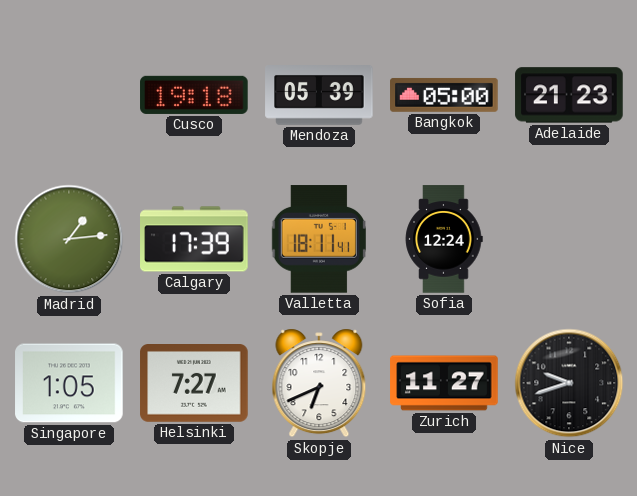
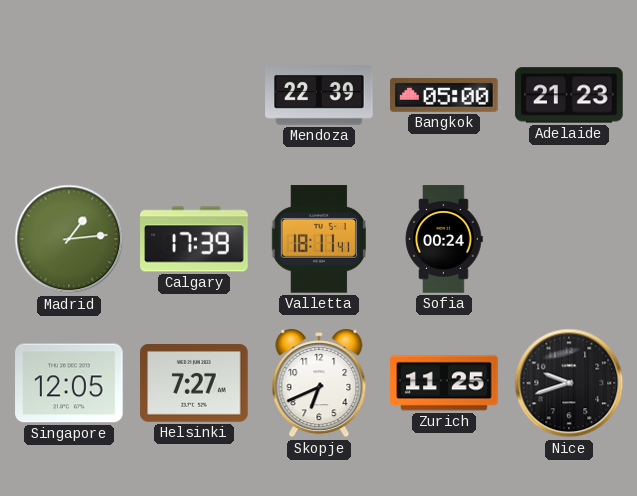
Cusco: 19:18 -> none
Mendoza: 05:39 -> 22:39
Sofia: 12:24 -> 00:24
Singapore: 1:05 -> 12:05
Zurich: 11:27 -> 11:25
